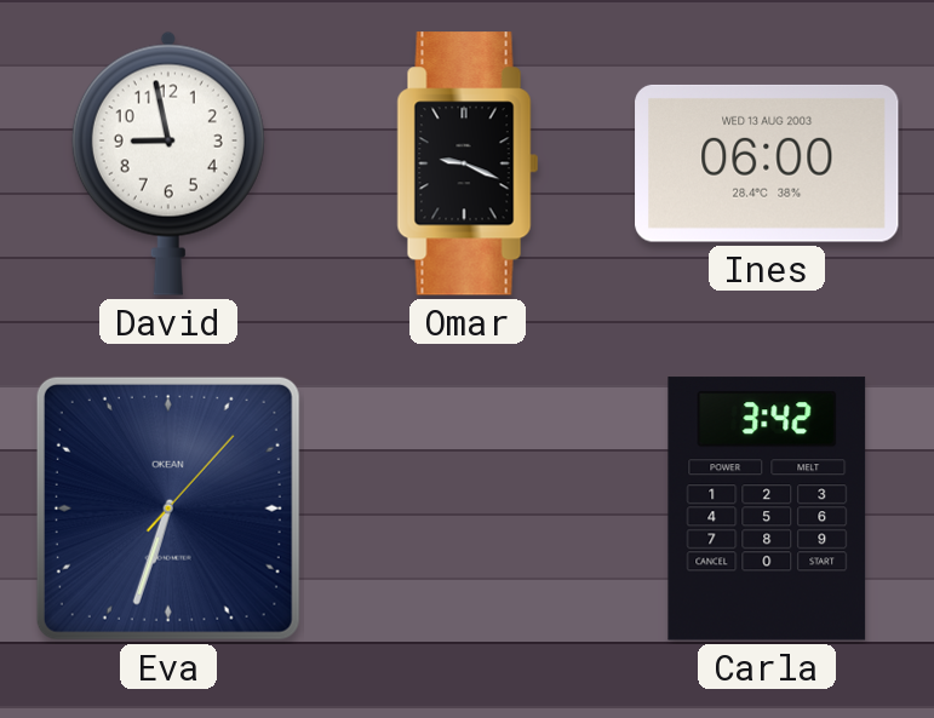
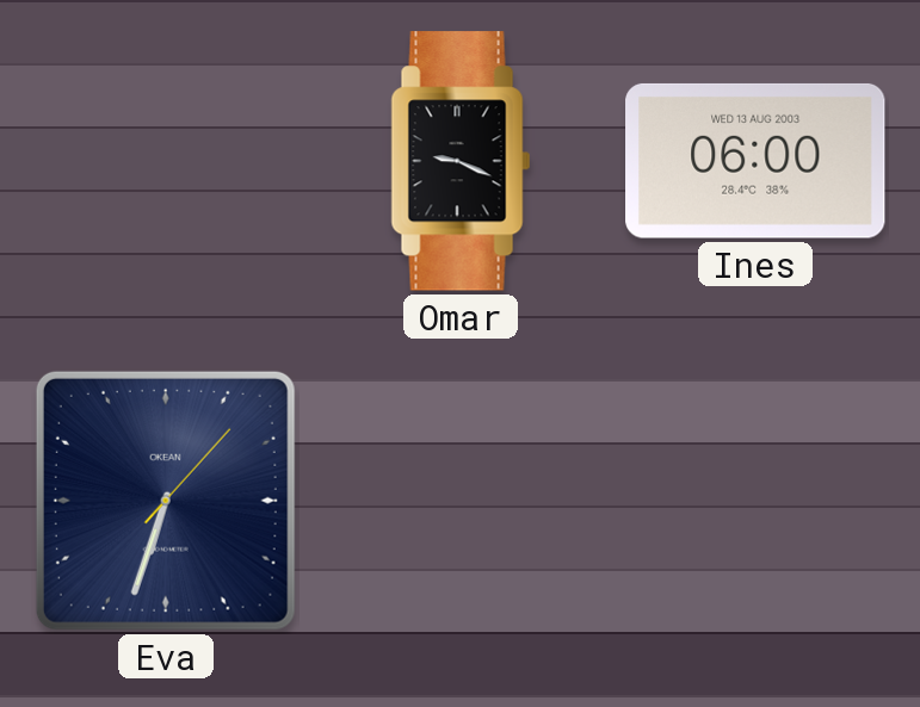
David: 8:58 -> none
Carla: 3:42 -> none
